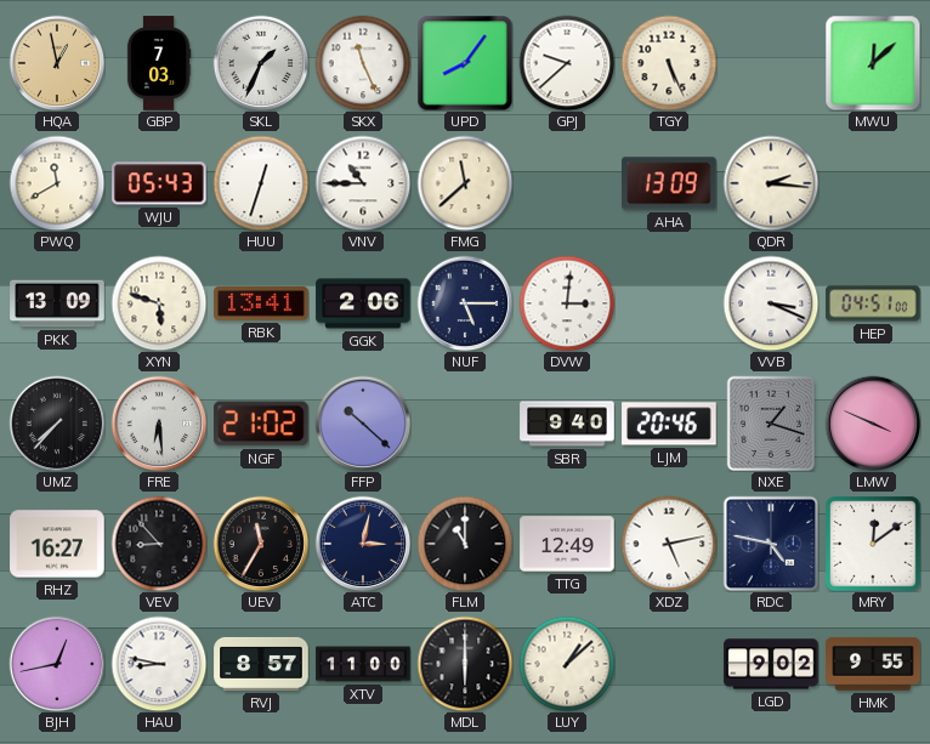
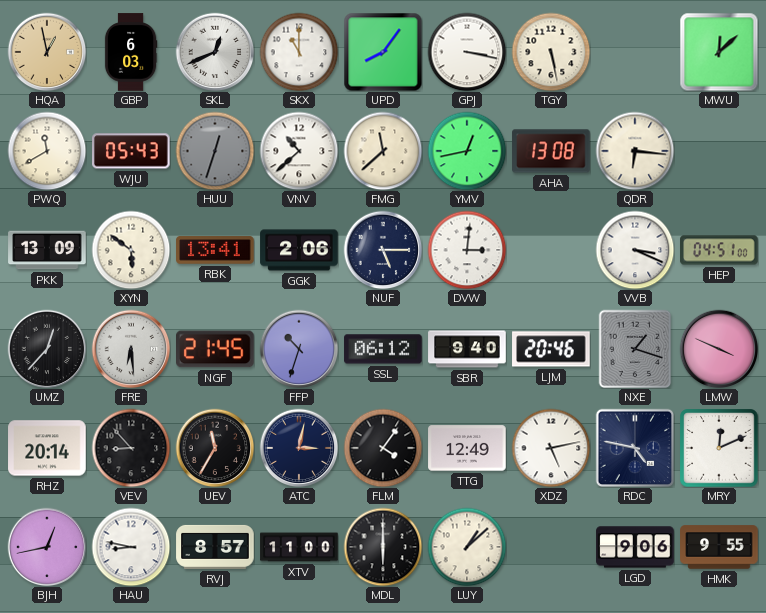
GBP: 7:03 -> 6:03
SKL: 1:34 -> 12:41
SKX: 11:26 -> 11:00
GPJ: 9:38 -> 3:17
TGY: 5:26 -> 5:28
HUU dial: white -> grey
VNV: 10:45 -> 10:38
YMV: none -> 12:43
AHA: 13:09 -> 13:08
QDR: 2:16 -> 6:16
XYN: 5:48 -> 5:51
UMZ: 7:37 -> 12:37
NGF: 21:02 -> 21:45
FFP: 10:22 -> 10:33
SSL: none -> 06:12
RHZ: 16:27 -> 20:14
FLM: 11:00 -> 4:06
MRY: 12:09 -> 12:11
LGD: 9:02 -> 9:06
